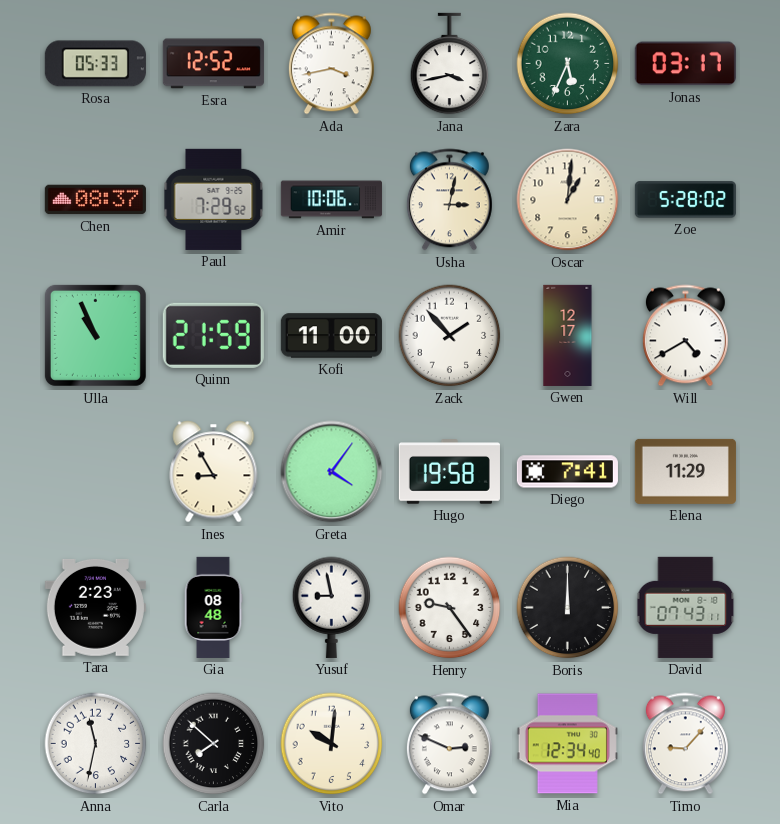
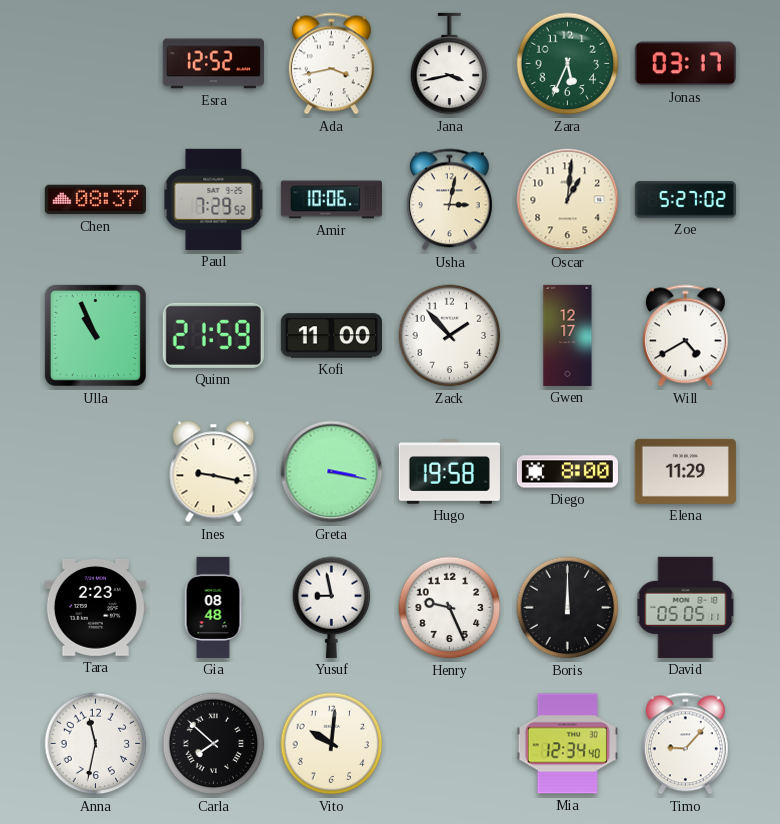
Rosa: 05:33 -> none
Zoe: 5:28 -> 5:27
Ines: 8:55 -> 9:17
Greta: 4:06 -> 3:17
Diego: 7:41 -> 8:00
Henry: 9:24 -> 9:26
David: 07:43 -> 05:05
Omar: 2:49 -> none
